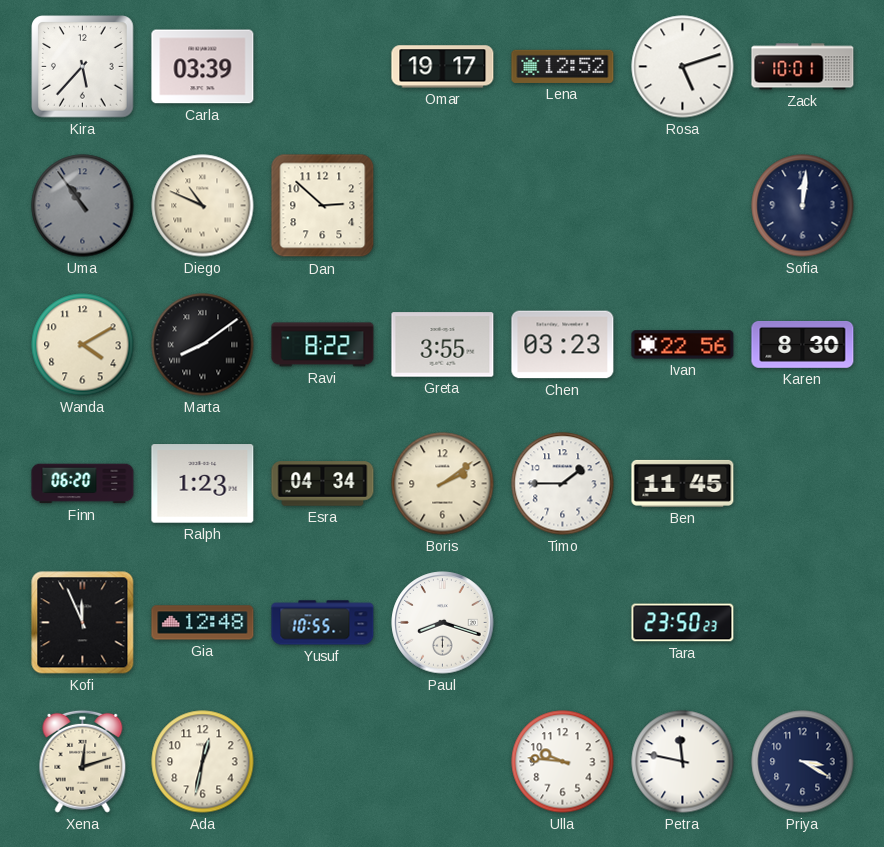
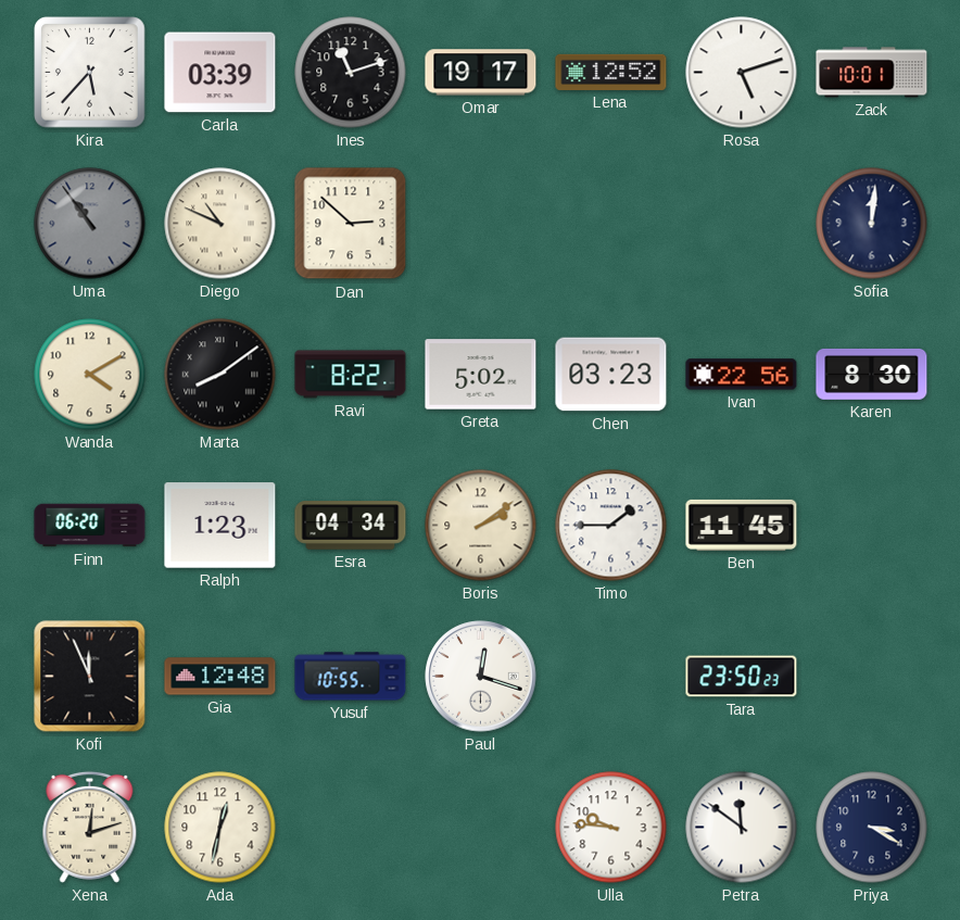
Ines: none -> 11:12
Greta: 3:55 -> 5:02
Paul: 8:18 -> 12:18
Petra: 11:47 -> 11:51
